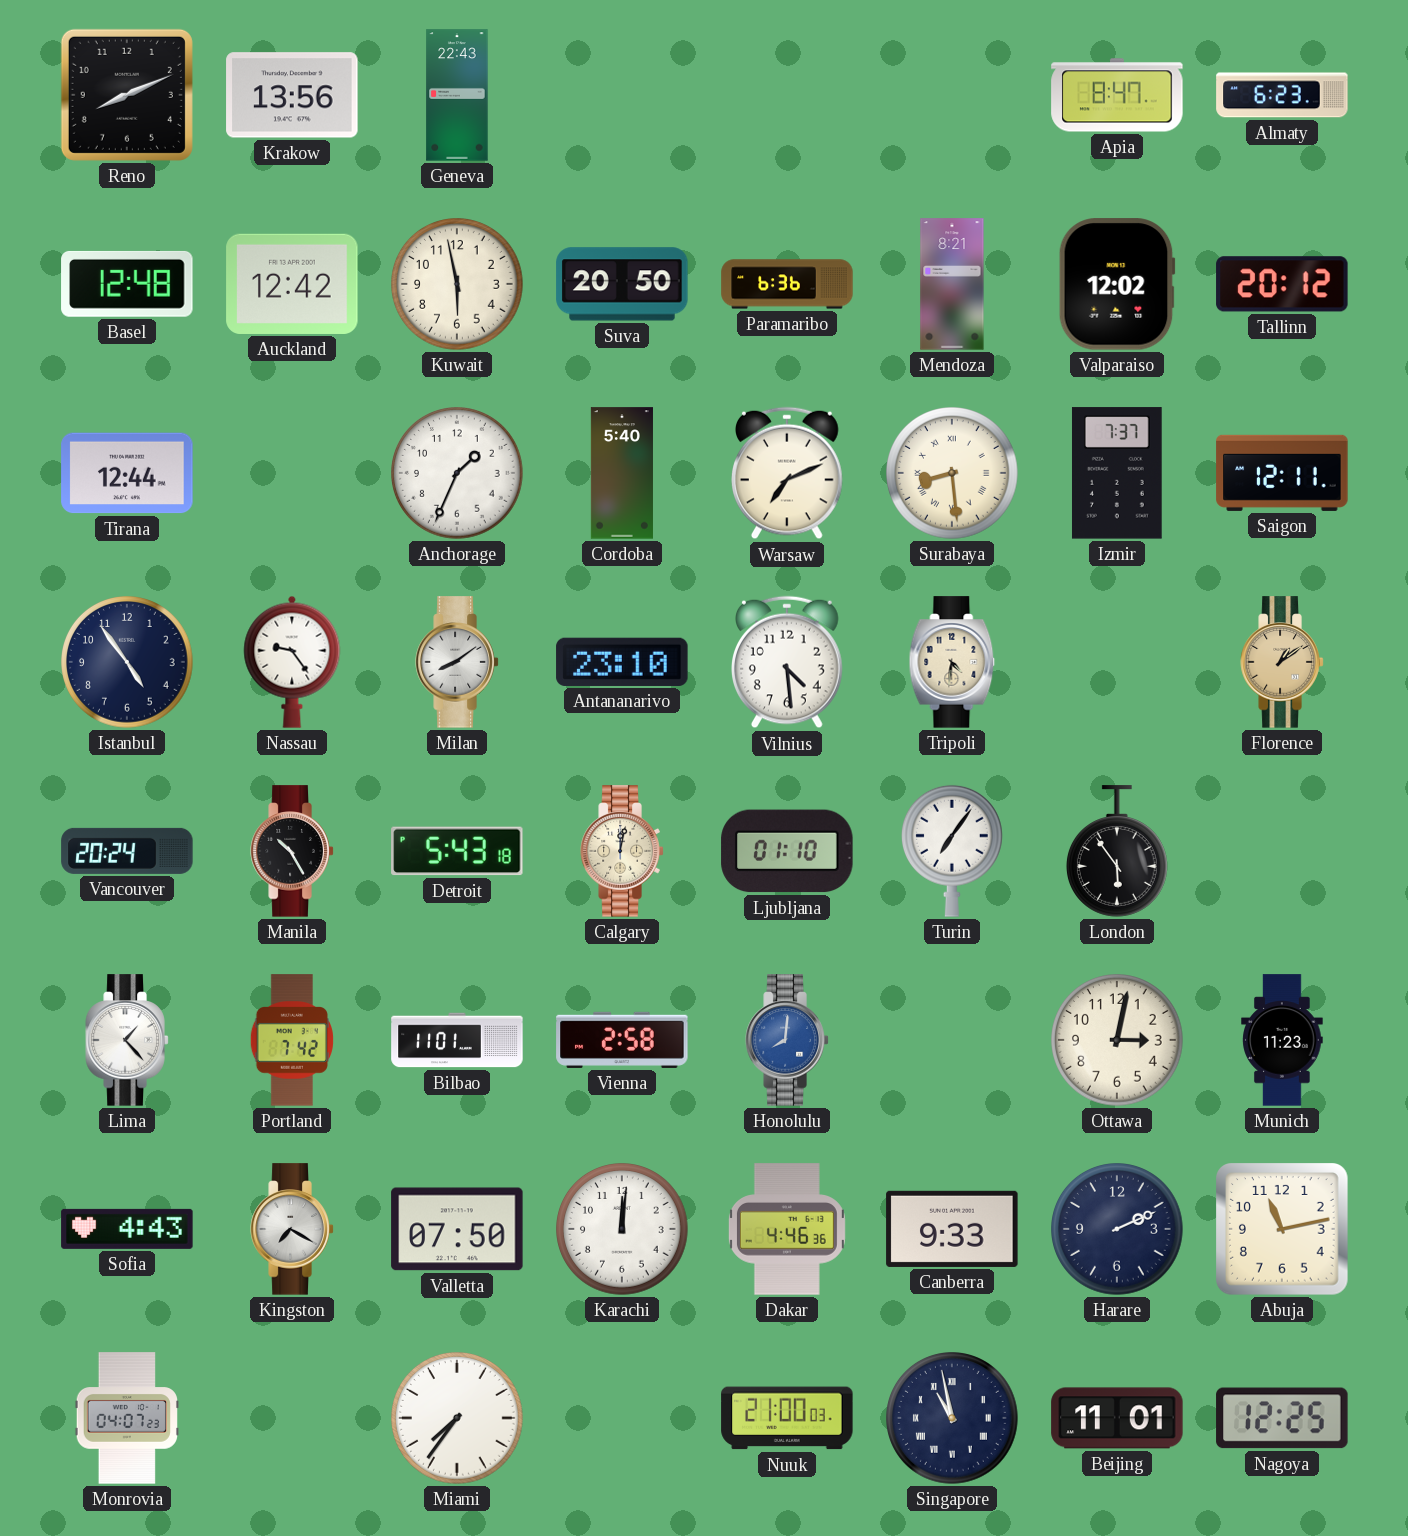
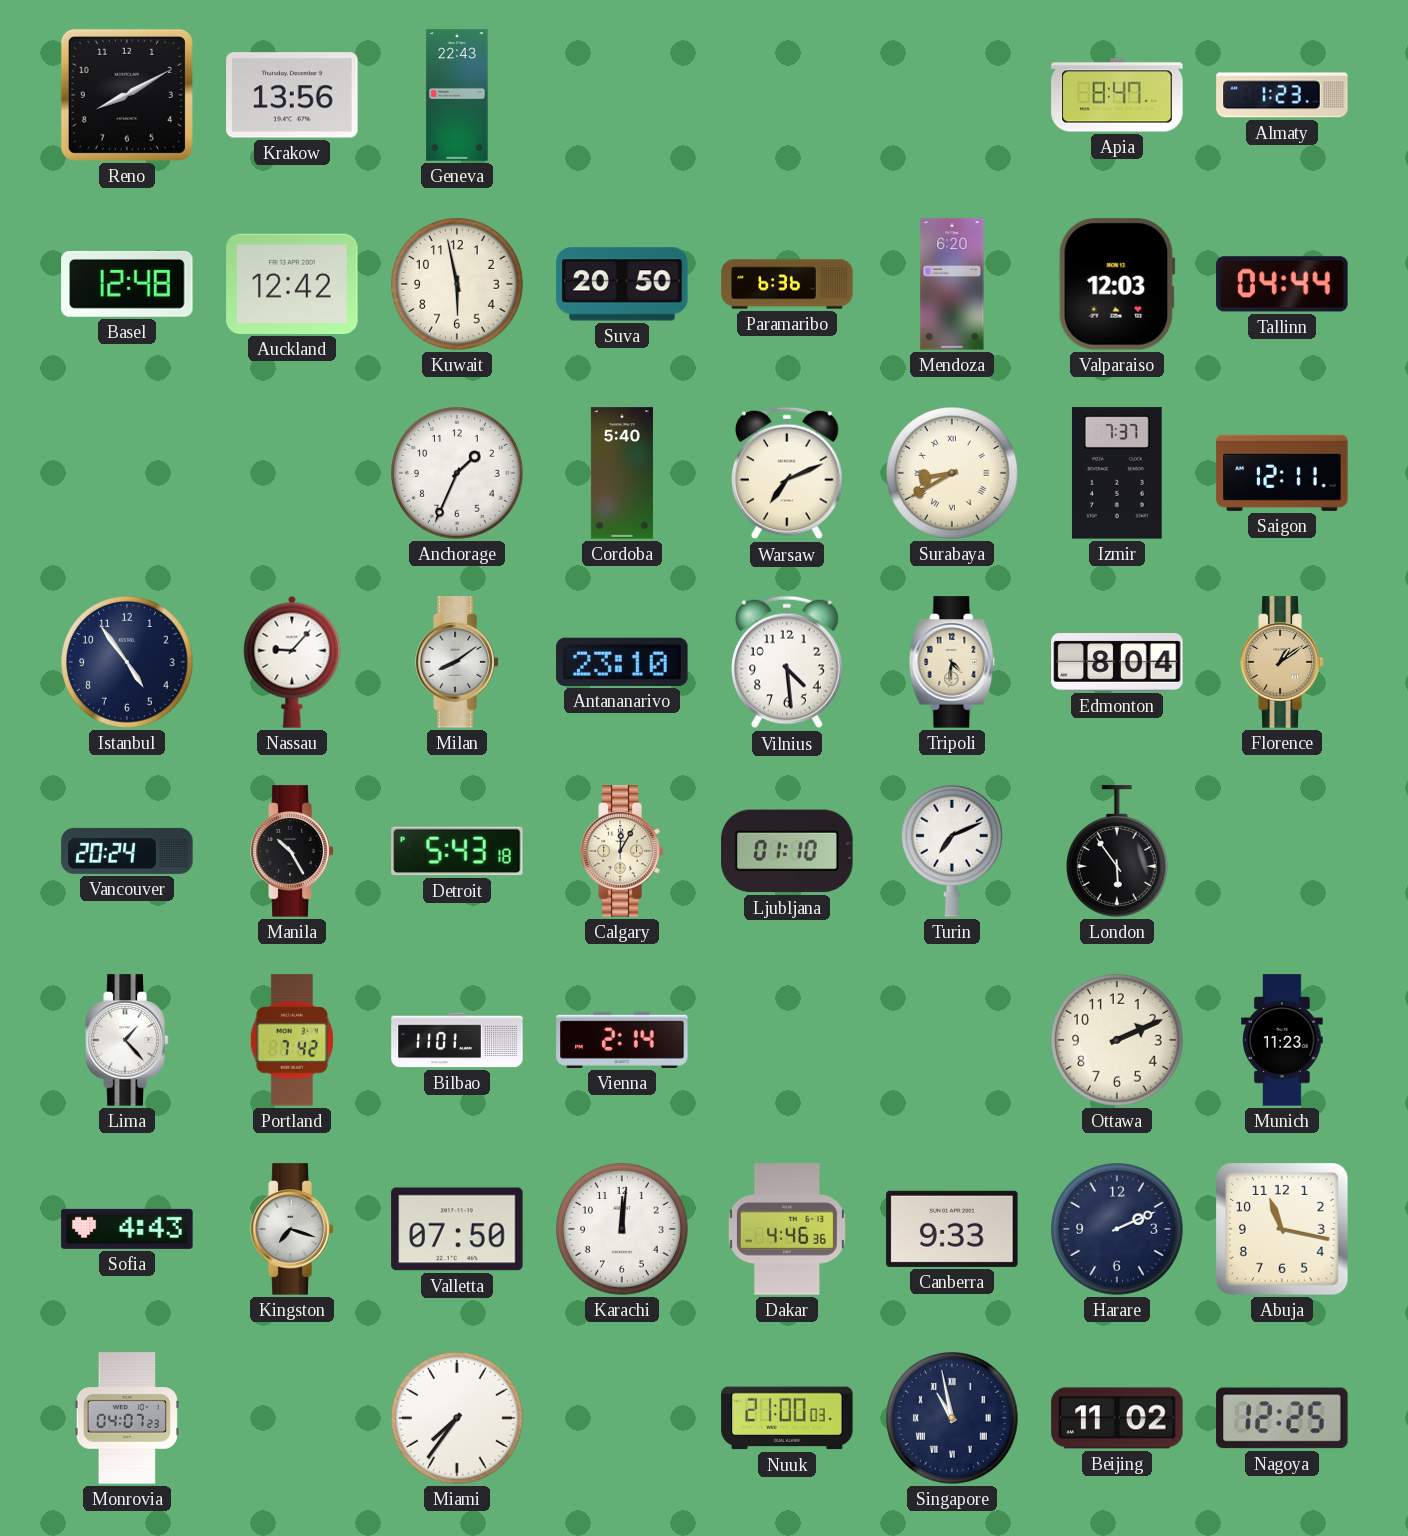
Reno: 8:11 -> 8:10
Almaty: 6:23 -> 1:23
Mendoza: 8:21 -> 6:20
Valparaiso: 12:02 -> 12:03
Tallinn: 20:12 -> 04:44
Tirana: 12:44 -> none
Surabaya: 8:29 -> 8:40
Nassau: 9:24 -> 9:07
Edmonton: none -> 8:04
Calgary: 12:02 -> 12:05
Turin: 7:06 -> 7:11
Vienna: 2:58 -> 2:14
Honolulu: 8:01 -> none
Ottawa: 3:02 -> 2:11
Kingston: 7:20 -> 7:18
Abuja: 11:13 -> 11:17
Beijing: 11:01 -> 11:02
